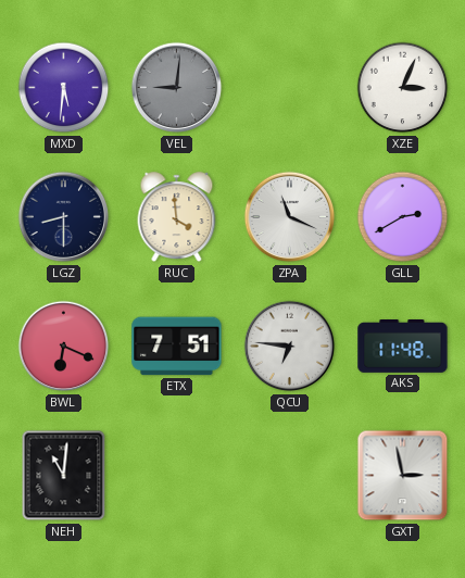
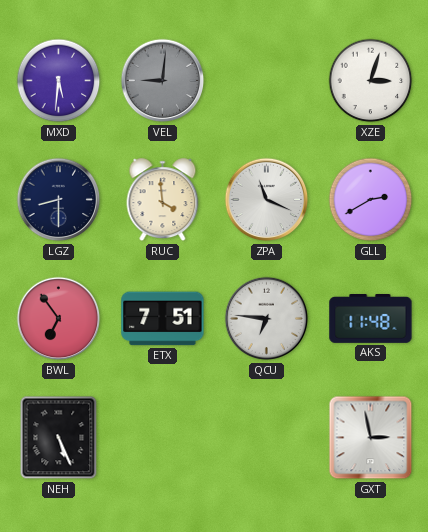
XZE: 3:04 -> 3:03
BWL: 6:19 -> 6:54
NEH: 11:01 -> 5:26
